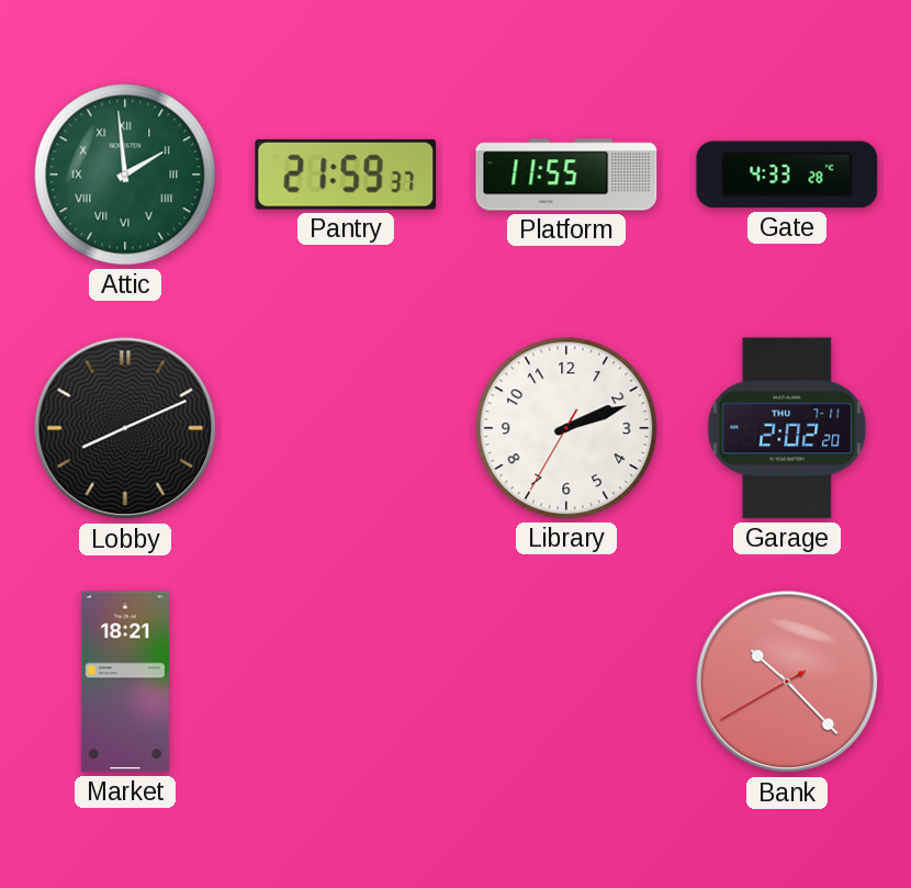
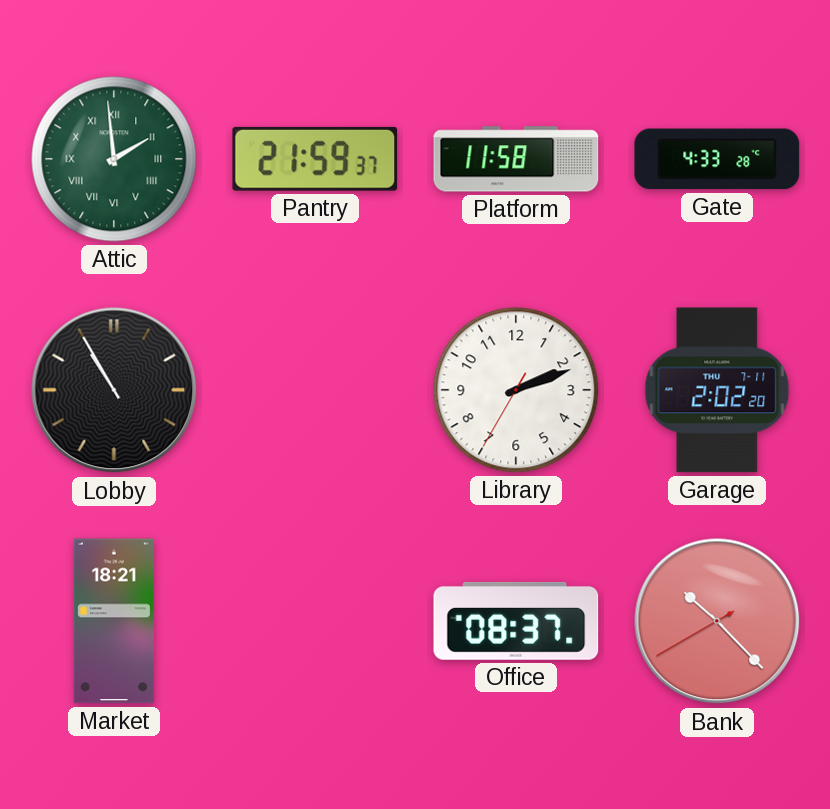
Platform: 11:55 -> 11:58
Lobby: 8:11 -> 10:55
Office: none -> 08:37
